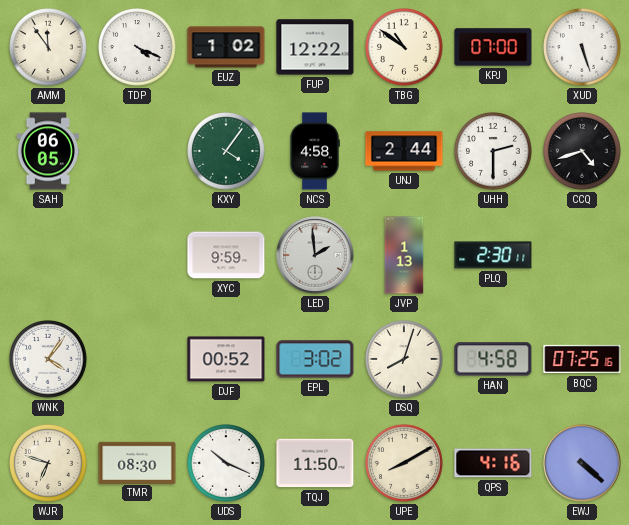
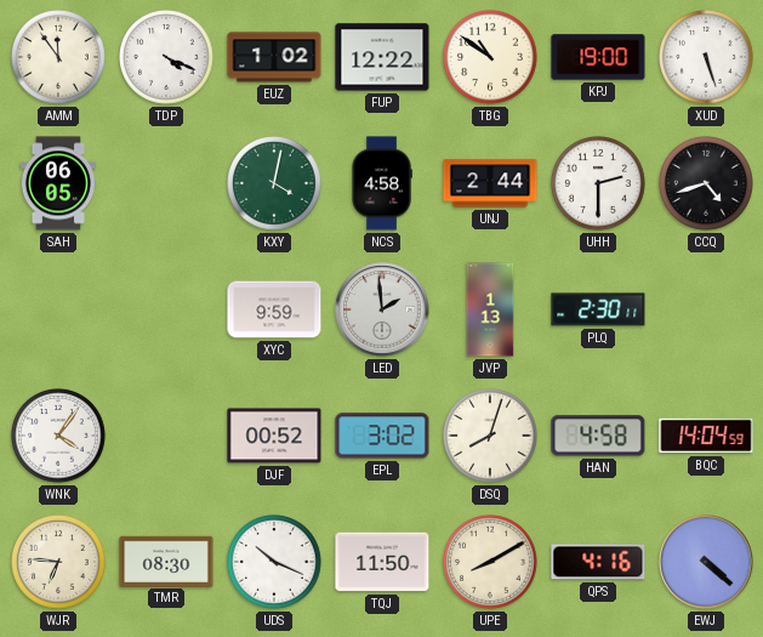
KPJ: 07:00 -> 19:00
KXY: 4:06 -> 4:02
BQC: 07:25 -> 14:04
WJR: 6:48 -> 6:46
